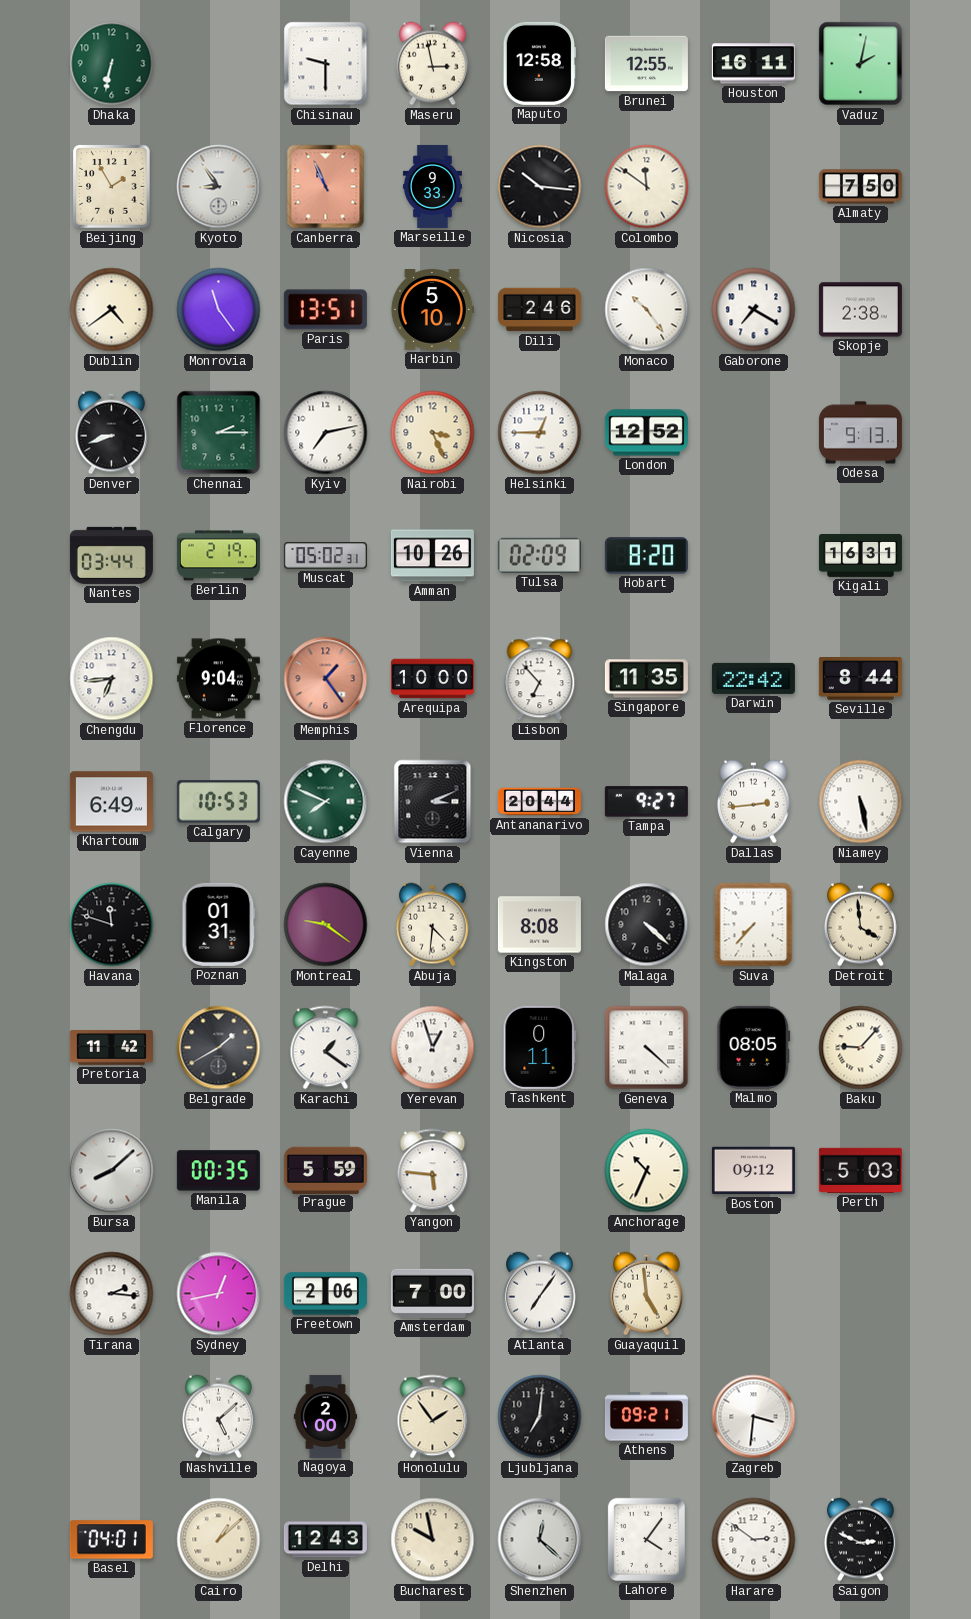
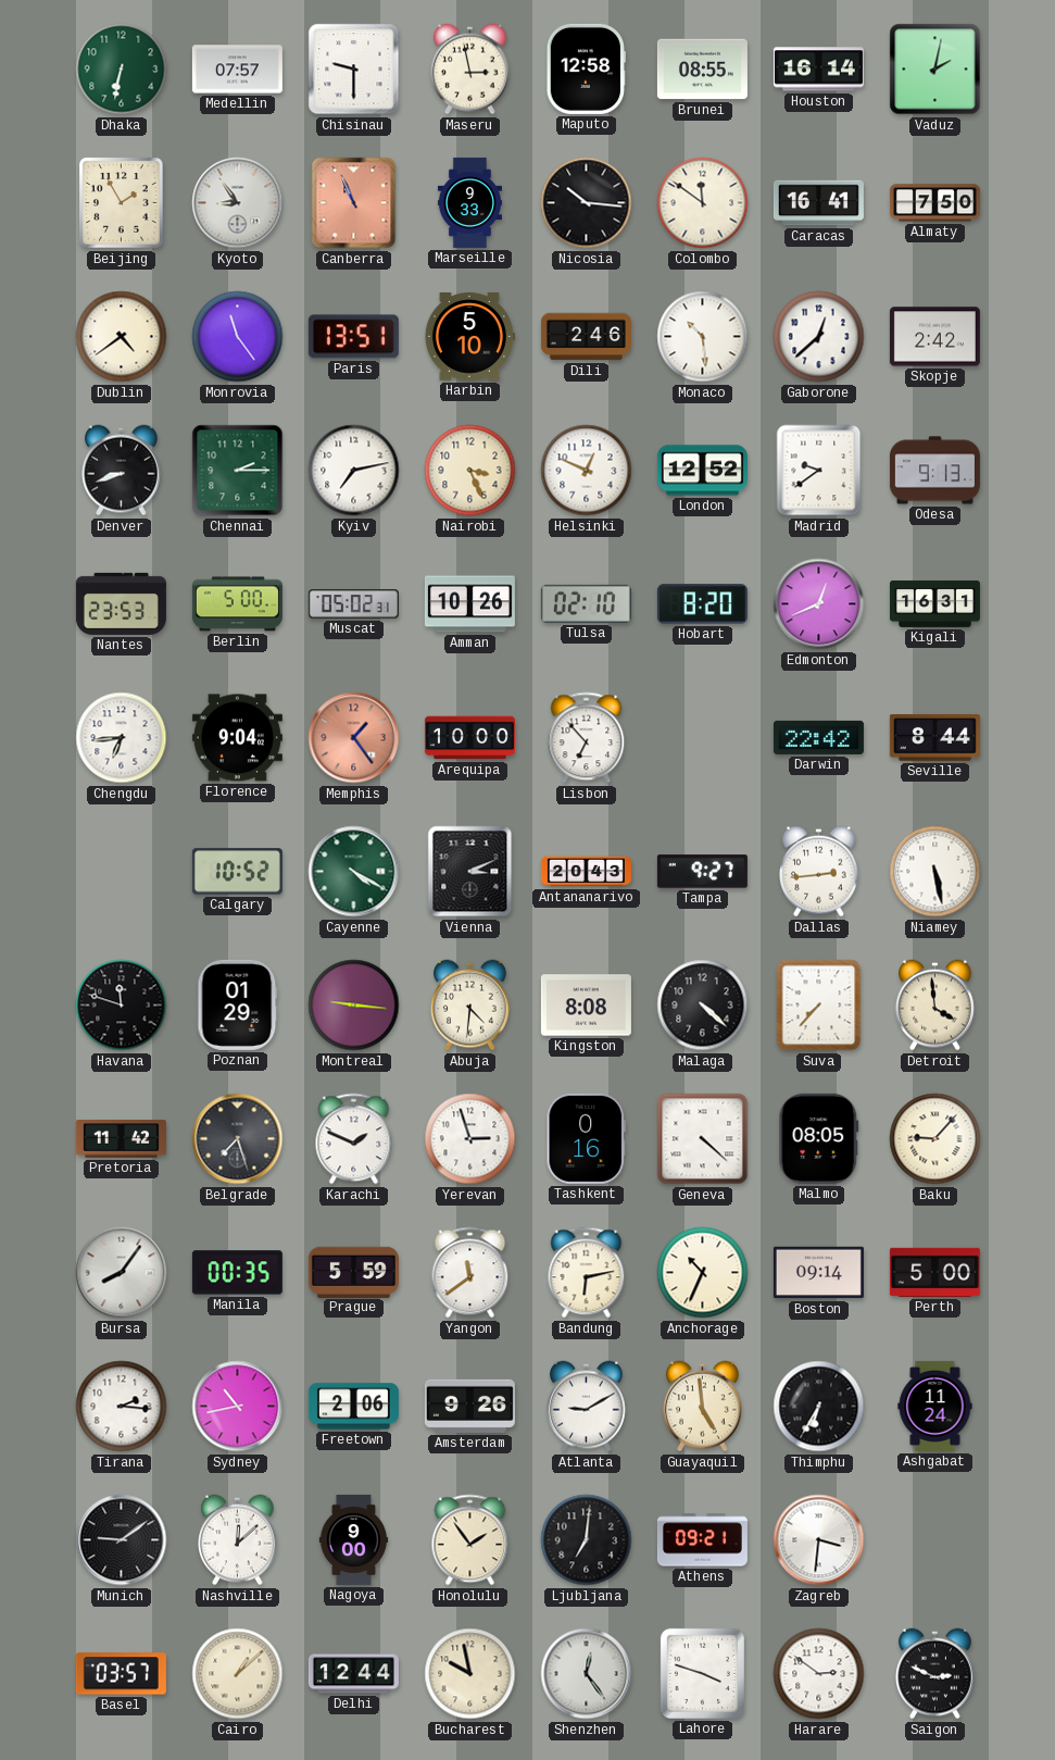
Medellin: none -> 07:57
Brunei: 12:55 -> 08:55
Houston: 16:11 -> 16:14
Caracas: none -> 16:41
Monaco: 10:24 -> 10:29
Gaborone: 7:20 -> 12:38
Skopje: 2:38 -> 2:42
Helsinki: 12:45 -> 12:49
Madrid: none -> 9:39
Nantes: 03:44 -> 23:53
Berlin: 2:19 -> 5:00
Tulsa: 02:09 -> 02:10
Edmonton: none -> 12:41
Singapore: 11:35 -> none
Khartoum: 6:49 -> none
Calgary: 10:53 -> 10:52
Cayenne: 7:49 -> 4:20
Antananarivo: 20:44 -> 20:43
Poznan: 01:31 -> 01:29
Montreal: 9:21 -> 9:16
Belgrade: 1:40 -> 7:27
Karachi: 1:21 -> 1:49
Yerevan: 12:57 -> 2:57
Tashkent: 0:11 -> 0:16
Bursa: 8:08 -> 8:06
Yangon: 5:46 -> 11:39
Bandung: none -> 6:13
Boston: 09:12 -> 09:14
Perth: 5:03 -> 5:00
Sydney: 12:43 -> 10:43
Amsterdam: 7:00 -> 9:26
Atlanta: 7:06 -> 9:10
Thimphu: none -> 6:35
Ashgabat: none -> 11:24
Munich: none -> 9:09
Nashville: 5:08 -> 12:08
Nagoya: 2:00 -> 9:00
Basel: 04:01 -> 03:57
Delhi: 12:43 -> 12:44
Shenzhen: 12:22 -> 12:24
Lahore: 4:06 -> 3:48
